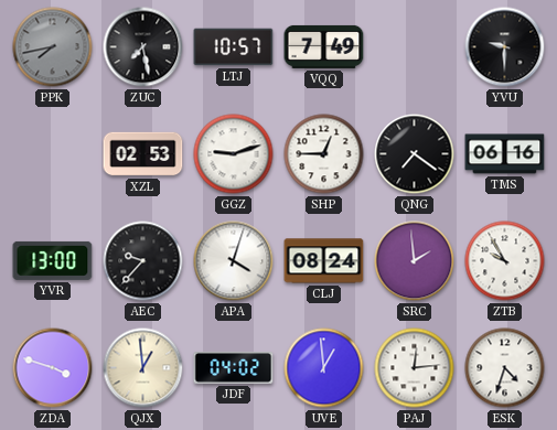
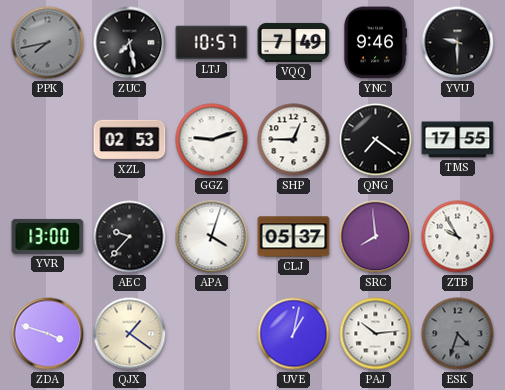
YNC: none -> 9:46
TMS: 06:16 -> 17:55
CLJ: 08:24 -> 05:37
SRC: 1:59 -> 7:59
QJX: 12:59 -> 1:21
JDF: 04:02 -> none
UVE: 12:59 -> 1:02
PAJ: 12:14 -> 10:14
ESK dial: white -> grey
